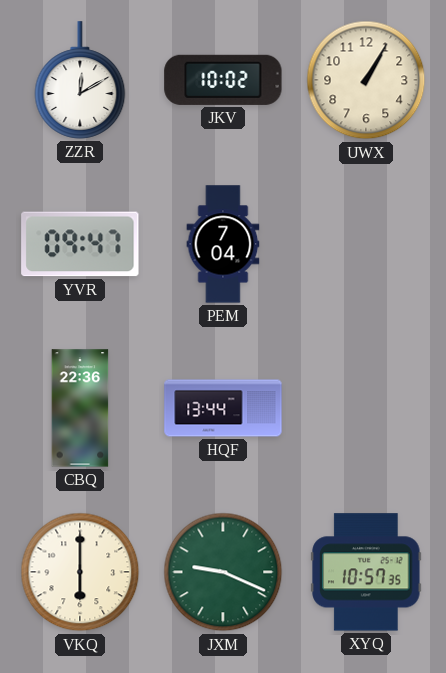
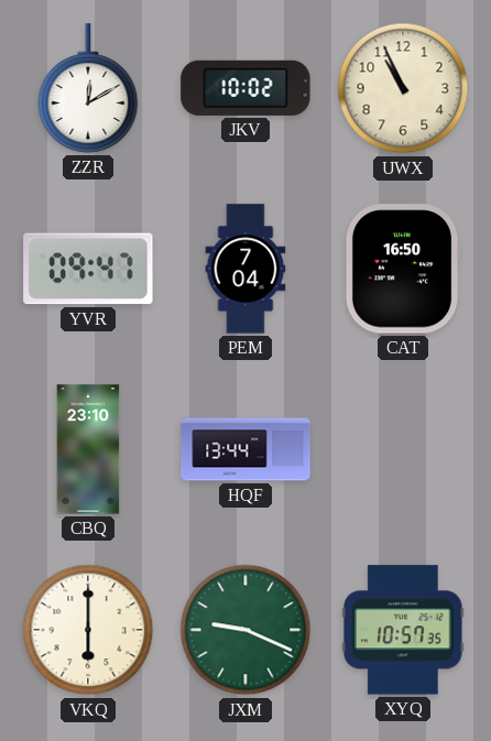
UWX: 1:05 -> 10:56
CAT: none -> 16:50
CBQ: 22:36 -> 23:10
